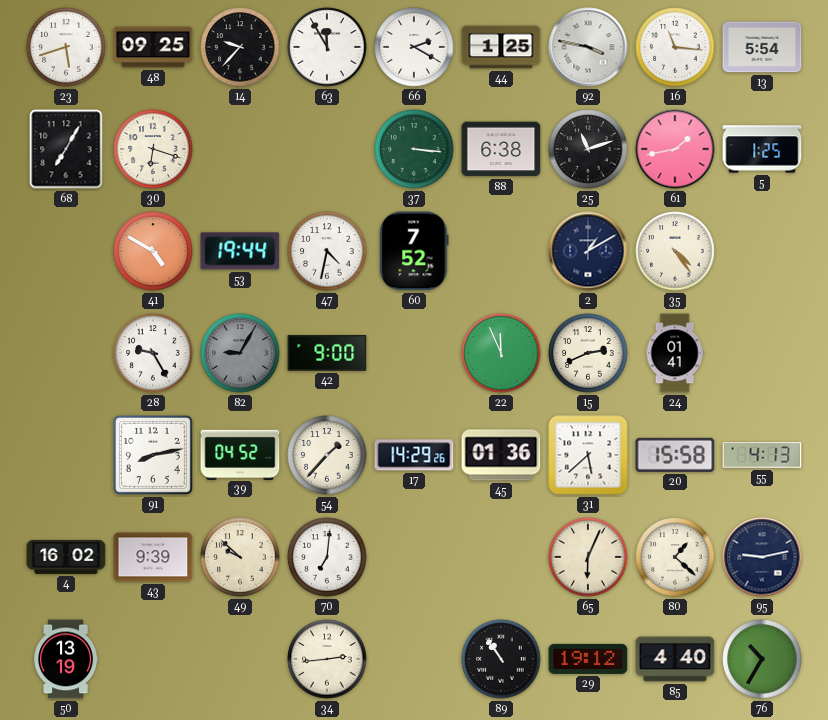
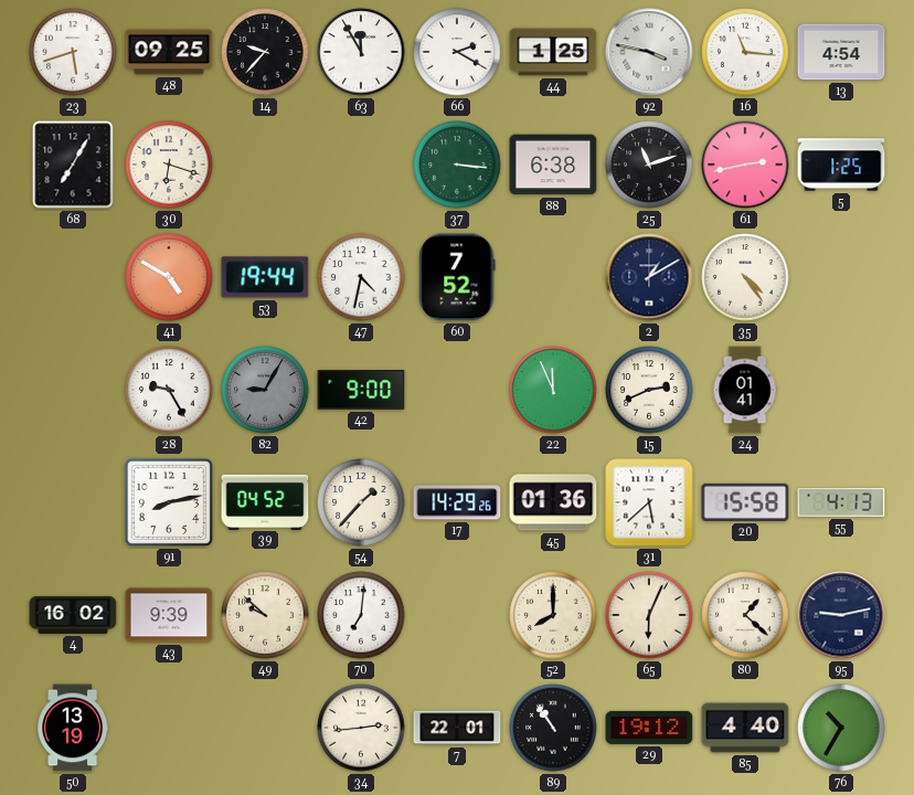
13: 5:54 -> 4:54
61: 1:43 -> 2:43
52: none -> 8:00
7: none -> 22:01
